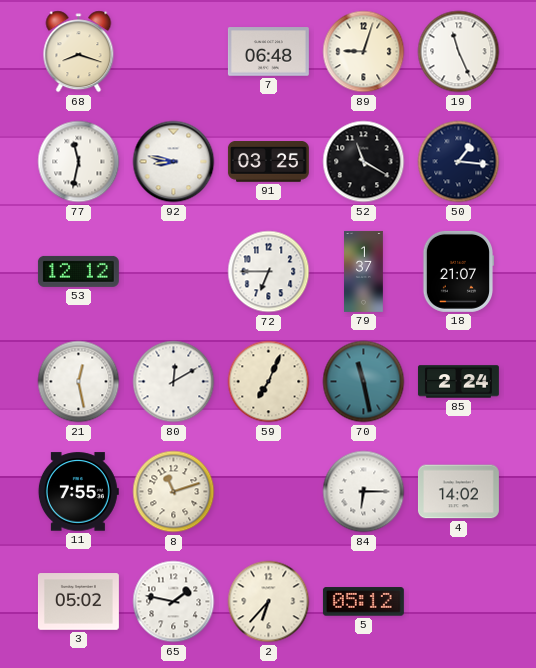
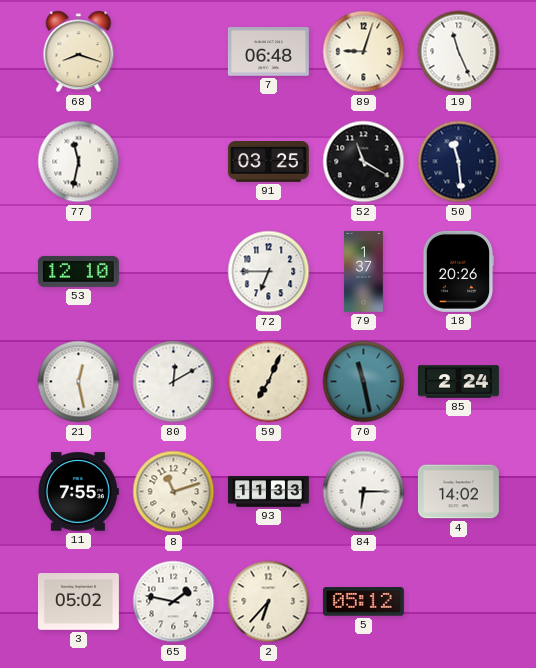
92: 8:47 -> none
50: 1:16 -> 11:29
53: 12:12 -> 12:10
18: 21:07 -> 20:26
93: none -> 11:33
